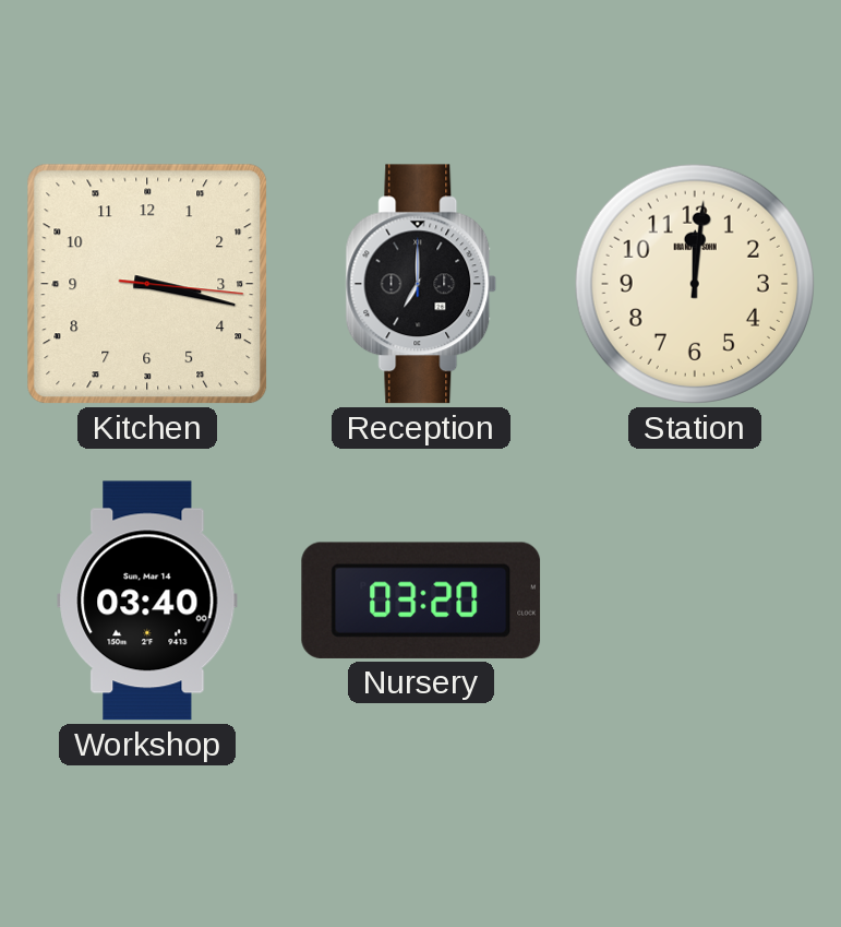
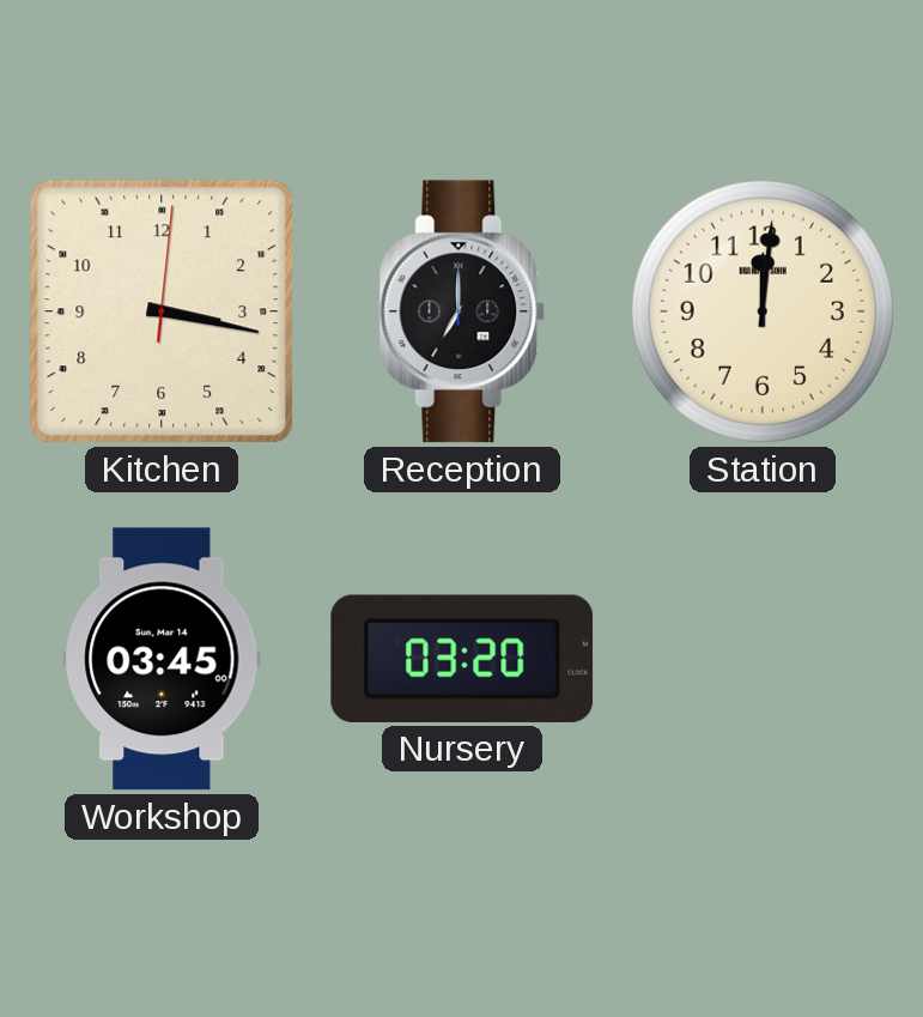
Kitchen: 3:17:16 -> 3:17:01
Workshop: 03:40 -> 03:45
